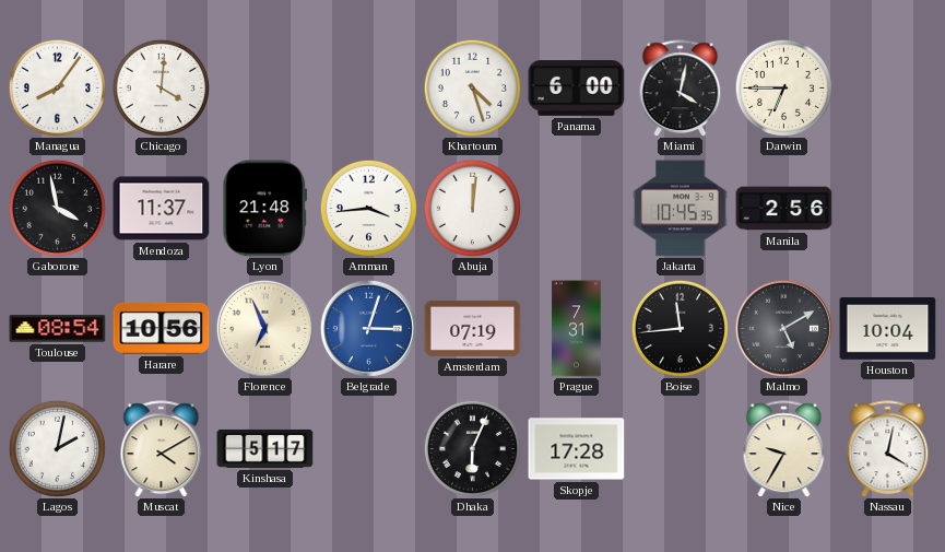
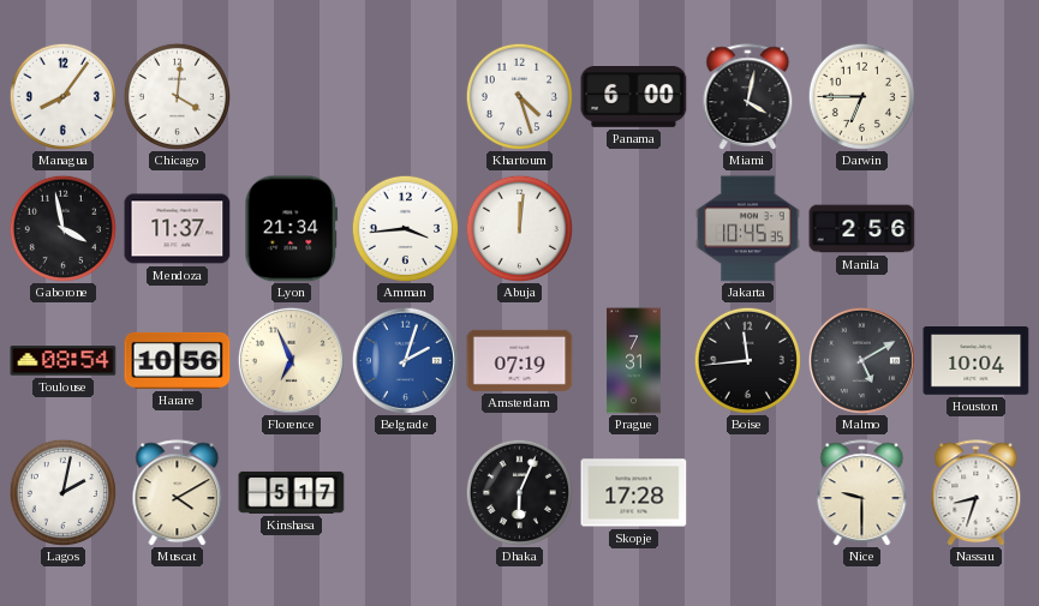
Lyon: 21:48 -> 21:34
Belgrade: 3:03 -> 2:03
Nice: 9:35 -> 9:30
Nassau: 4:02 -> 8:33
